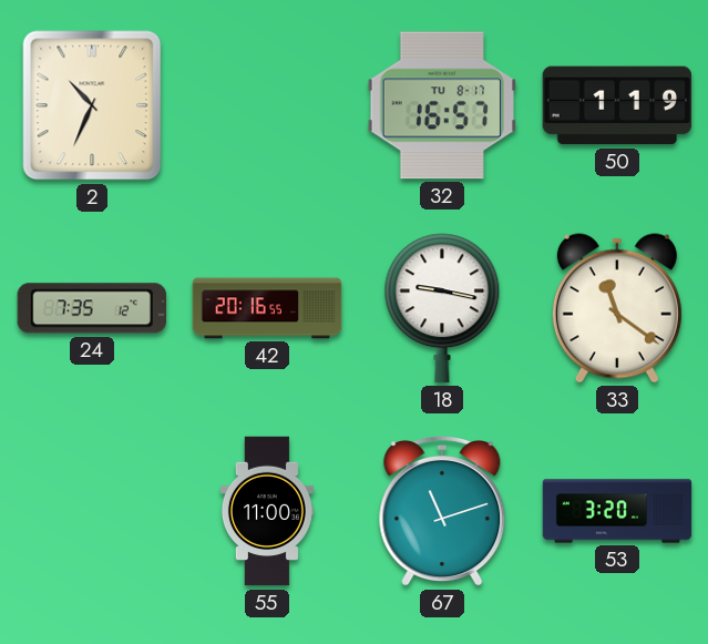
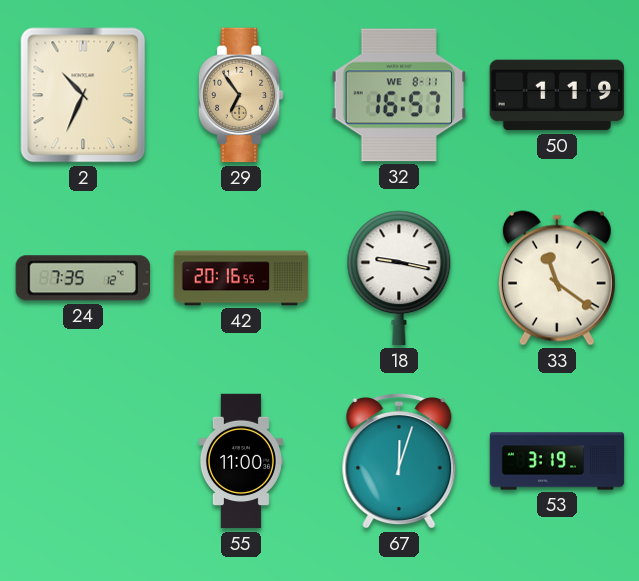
29: none -> 6:54
32 date: TU 8-17 -> WE 8-11
67: 11:12 -> 12:03
53: 3:20 -> 3:19
